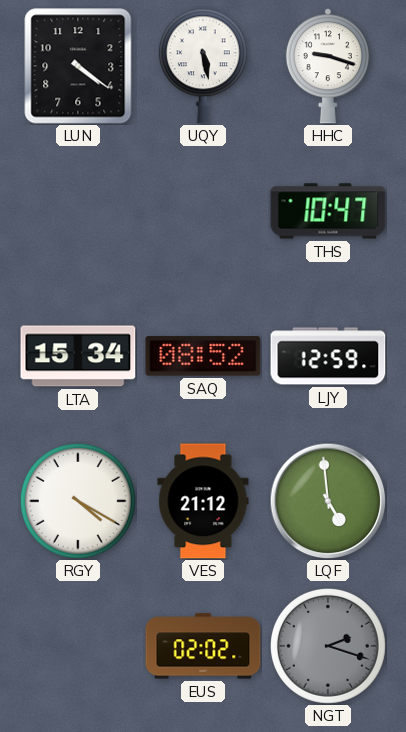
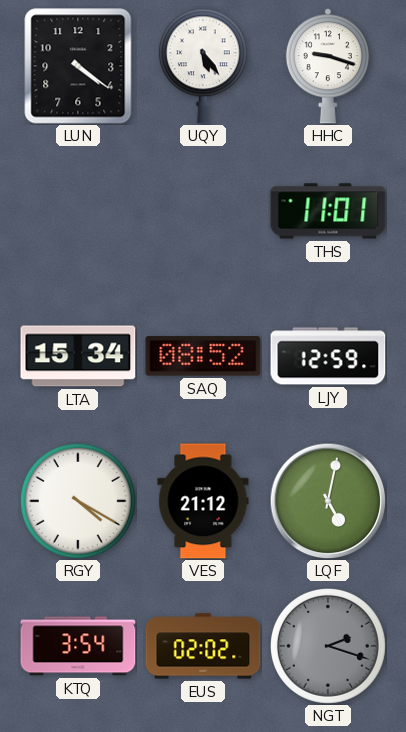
UQY: 5:28 -> 5:24
THS: 10:47 -> 11:01
LQF: 4:59 -> 5:02
KTQ: none -> 3:54
